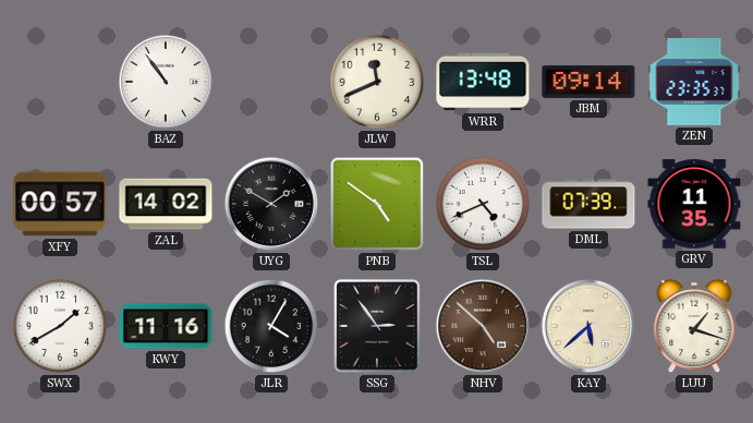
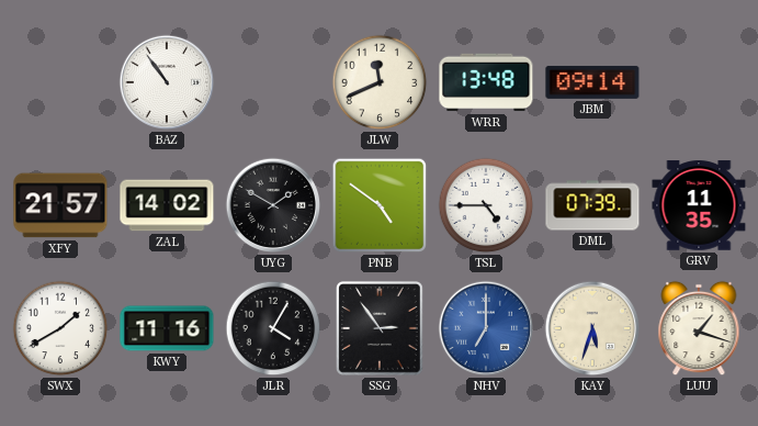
ZEN: 23:35 -> none
XFY: 00:57 -> 21:57
TSL: 4:41 -> 4:45
NHV: 4:52 -> 7:00
NHV dial: brown -> blue
KAY: 5:38 -> 5:33
